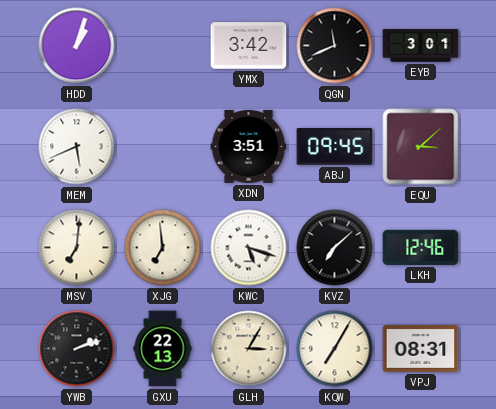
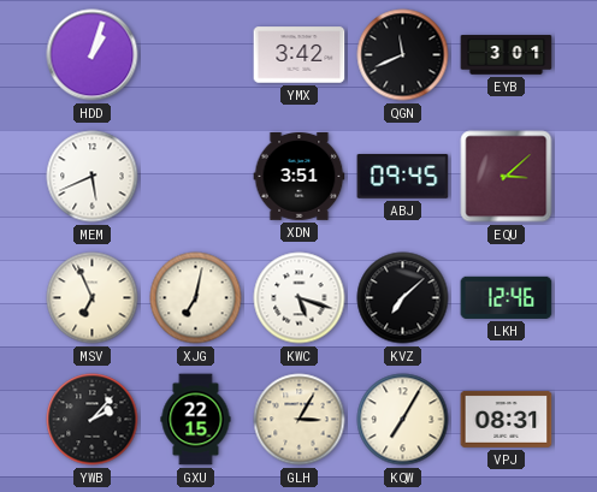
MSV: 7:01 -> 6:56
XJG: 6:59 -> 7:02
YWB: 2:12 -> 2:07
GXU: 22:13 -> 22:15
